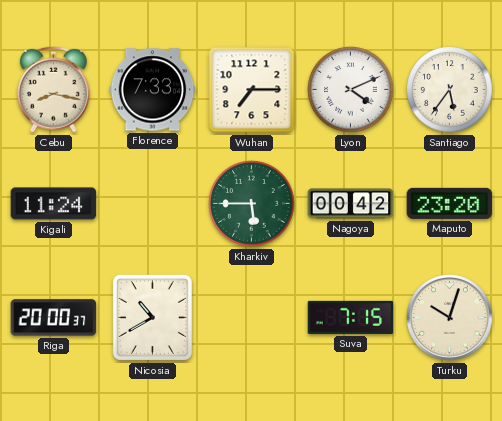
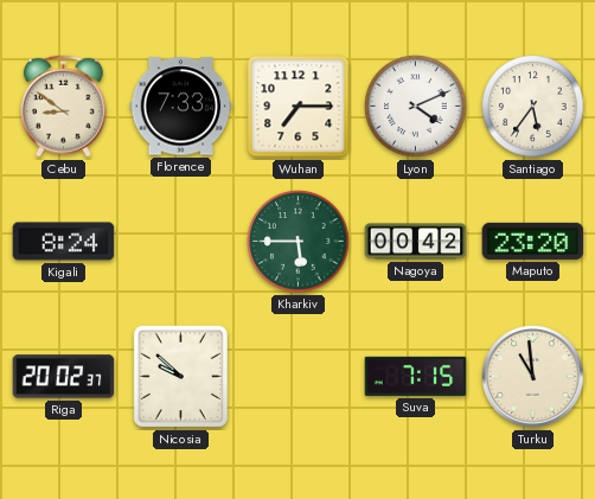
Cebu: 8:17 -> 8:51
Kigali: 11:24 -> 8:24
Riga: 20:00 -> 20:02
Nicosia: 10:40 -> 9:52
Turku: 10:03 -> 10:59
